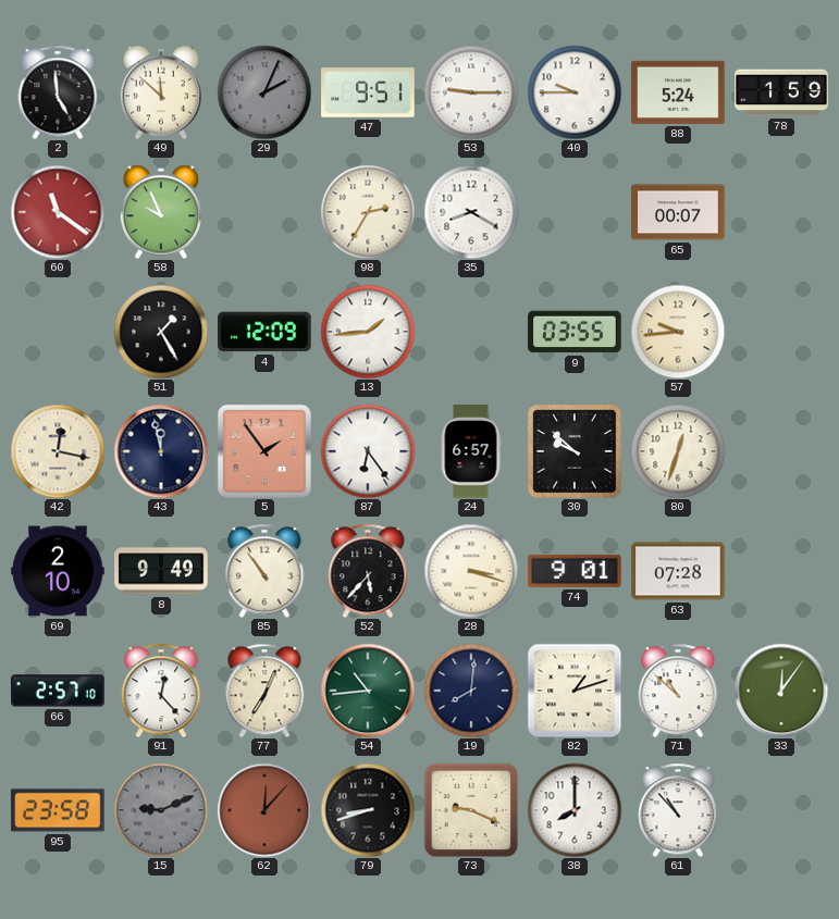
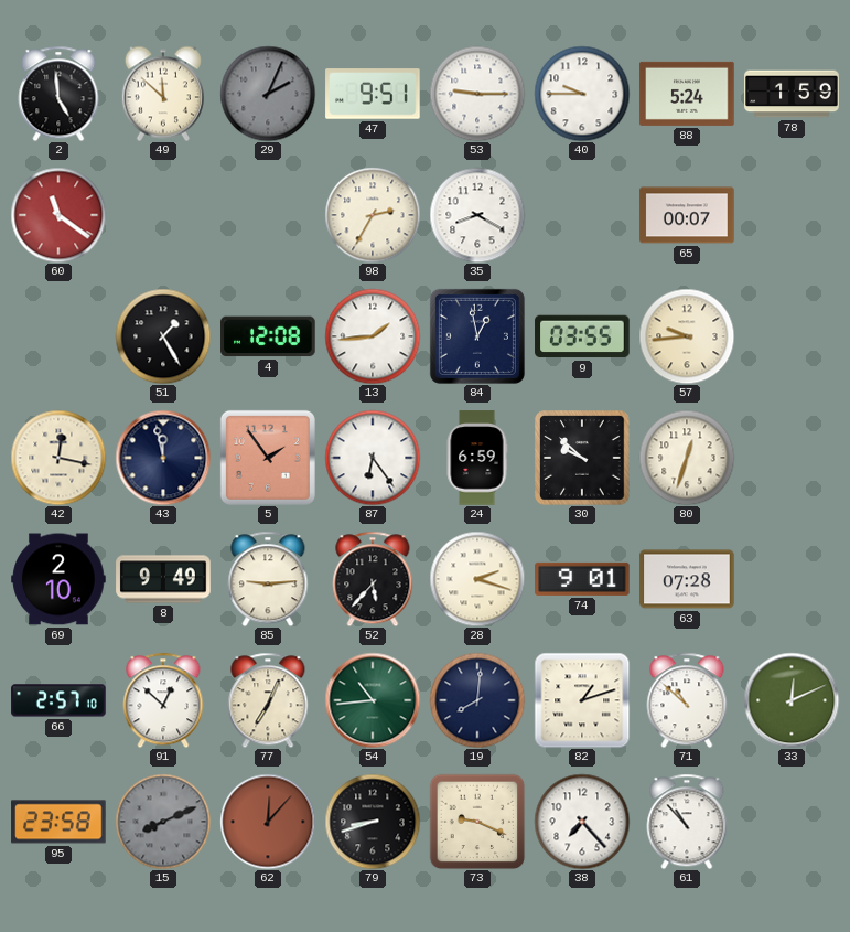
58: 9:56 -> none
4: 12:09 -> 12:08
84: none -> 12:58
24: 6:57 -> 6:59
85: 10:54 -> 9:14
28: 3:18 -> 2:18
91: 12:23 -> 12:52
33: 12:06 -> 12:11
15: 9:11 -> 8:11
38: 8:00 -> 7:23
